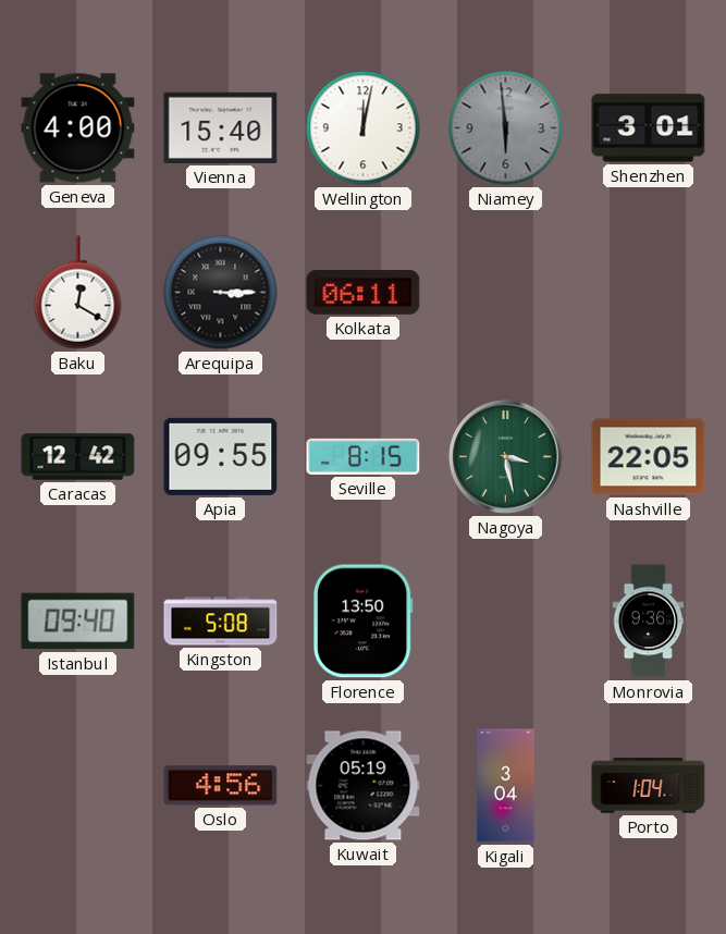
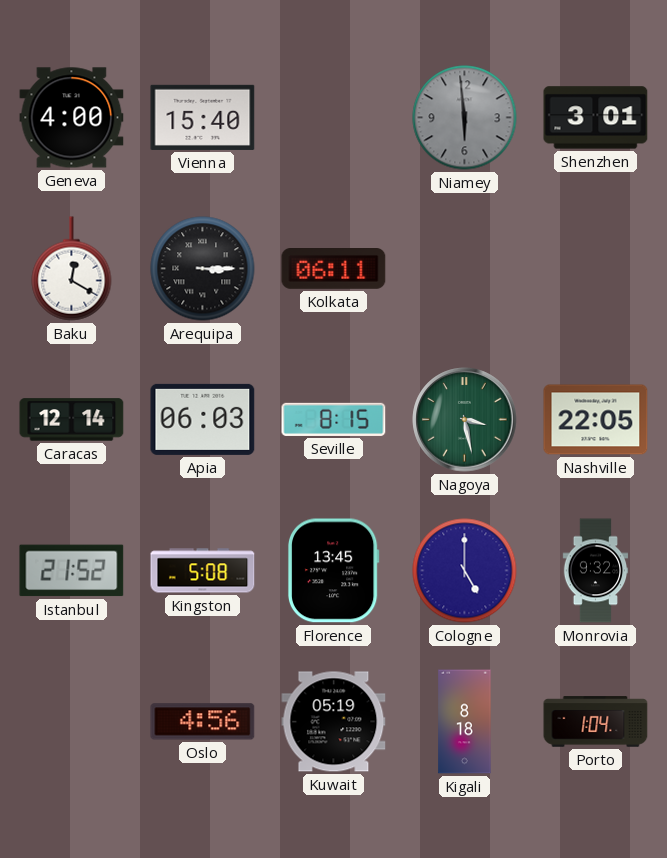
Wellington: 12:02 -> none
Caracas: 12:42 -> 12:14
Apia: 09:55 -> 06:03
Istanbul: 09:40 -> 21:52
Florence: 13:50 -> 13:45
Cologne: none -> 5:00
Monrovia: 9:36 -> 9:32
Kigali: 3:04 -> 8:18
